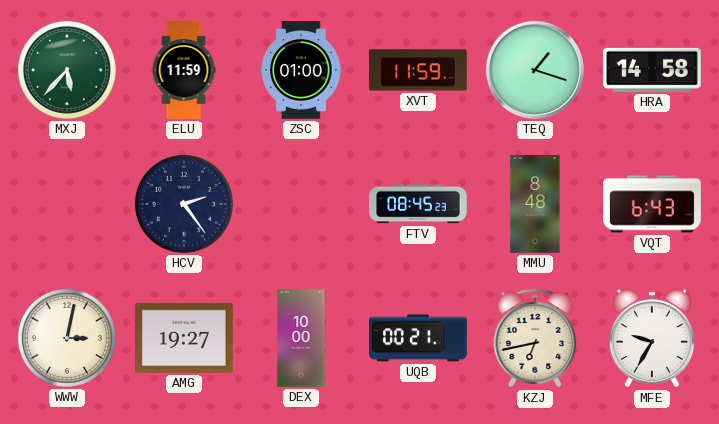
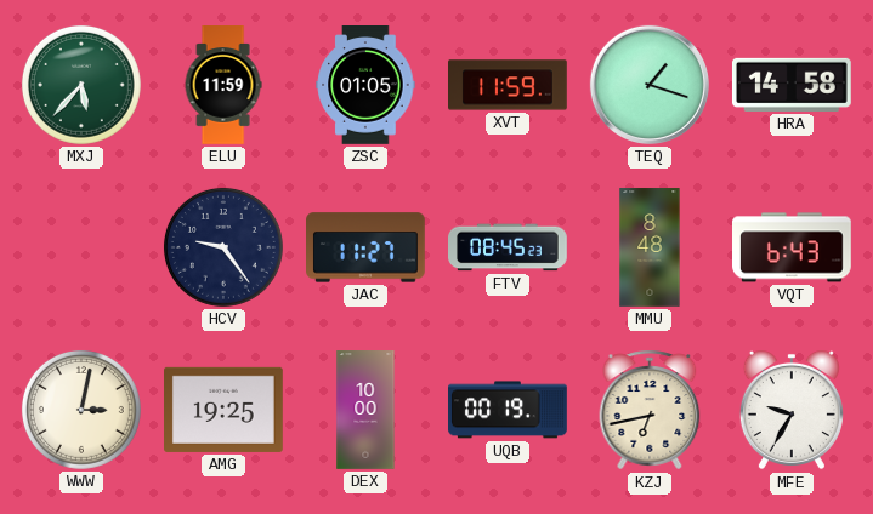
ZSC: 01:00 -> 01:05
HCV: 2:24 -> 9:24
JAC: none -> 11:27
AMG: 19:27 -> 19:25
UQB: 00:21 -> 00:19
